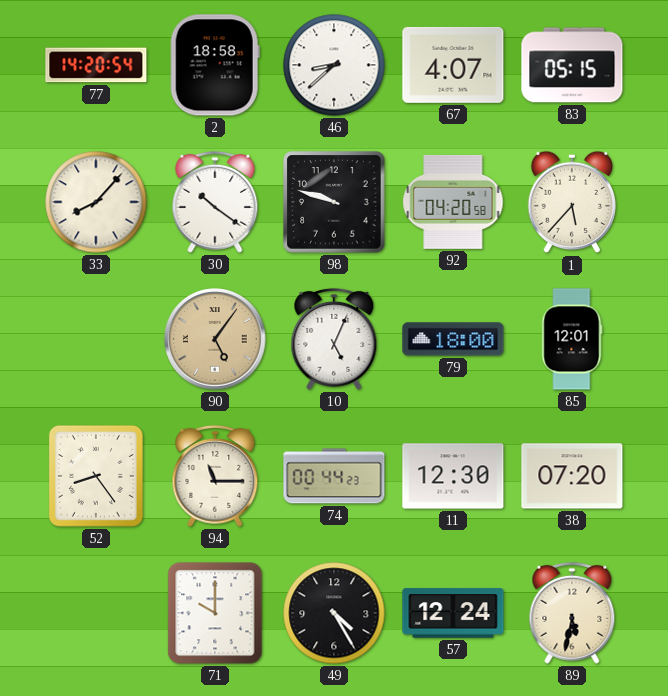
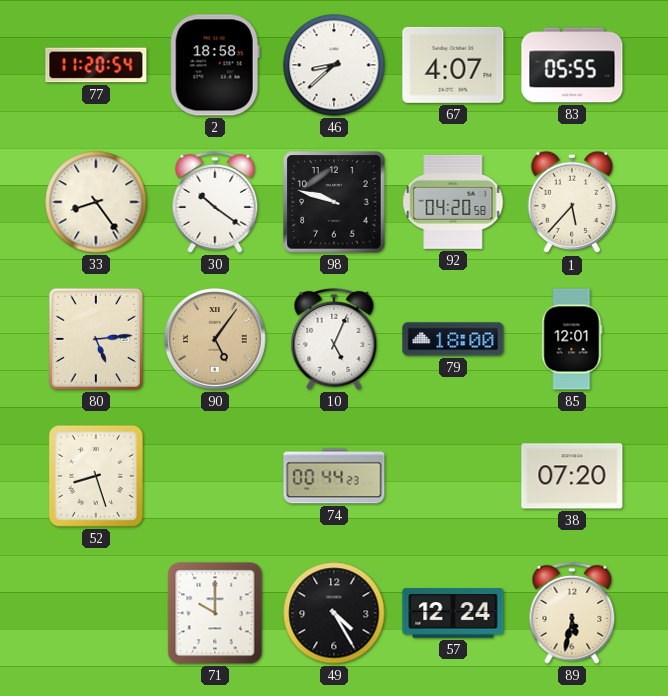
77: 14:20 -> 11:20
83: 05:15 -> 05:55
33: 8:07 -> 8:24
80: none -> 5:14
52: 8:24 -> 8:27
94: 11:15 -> none
11: 12:30 -> none
